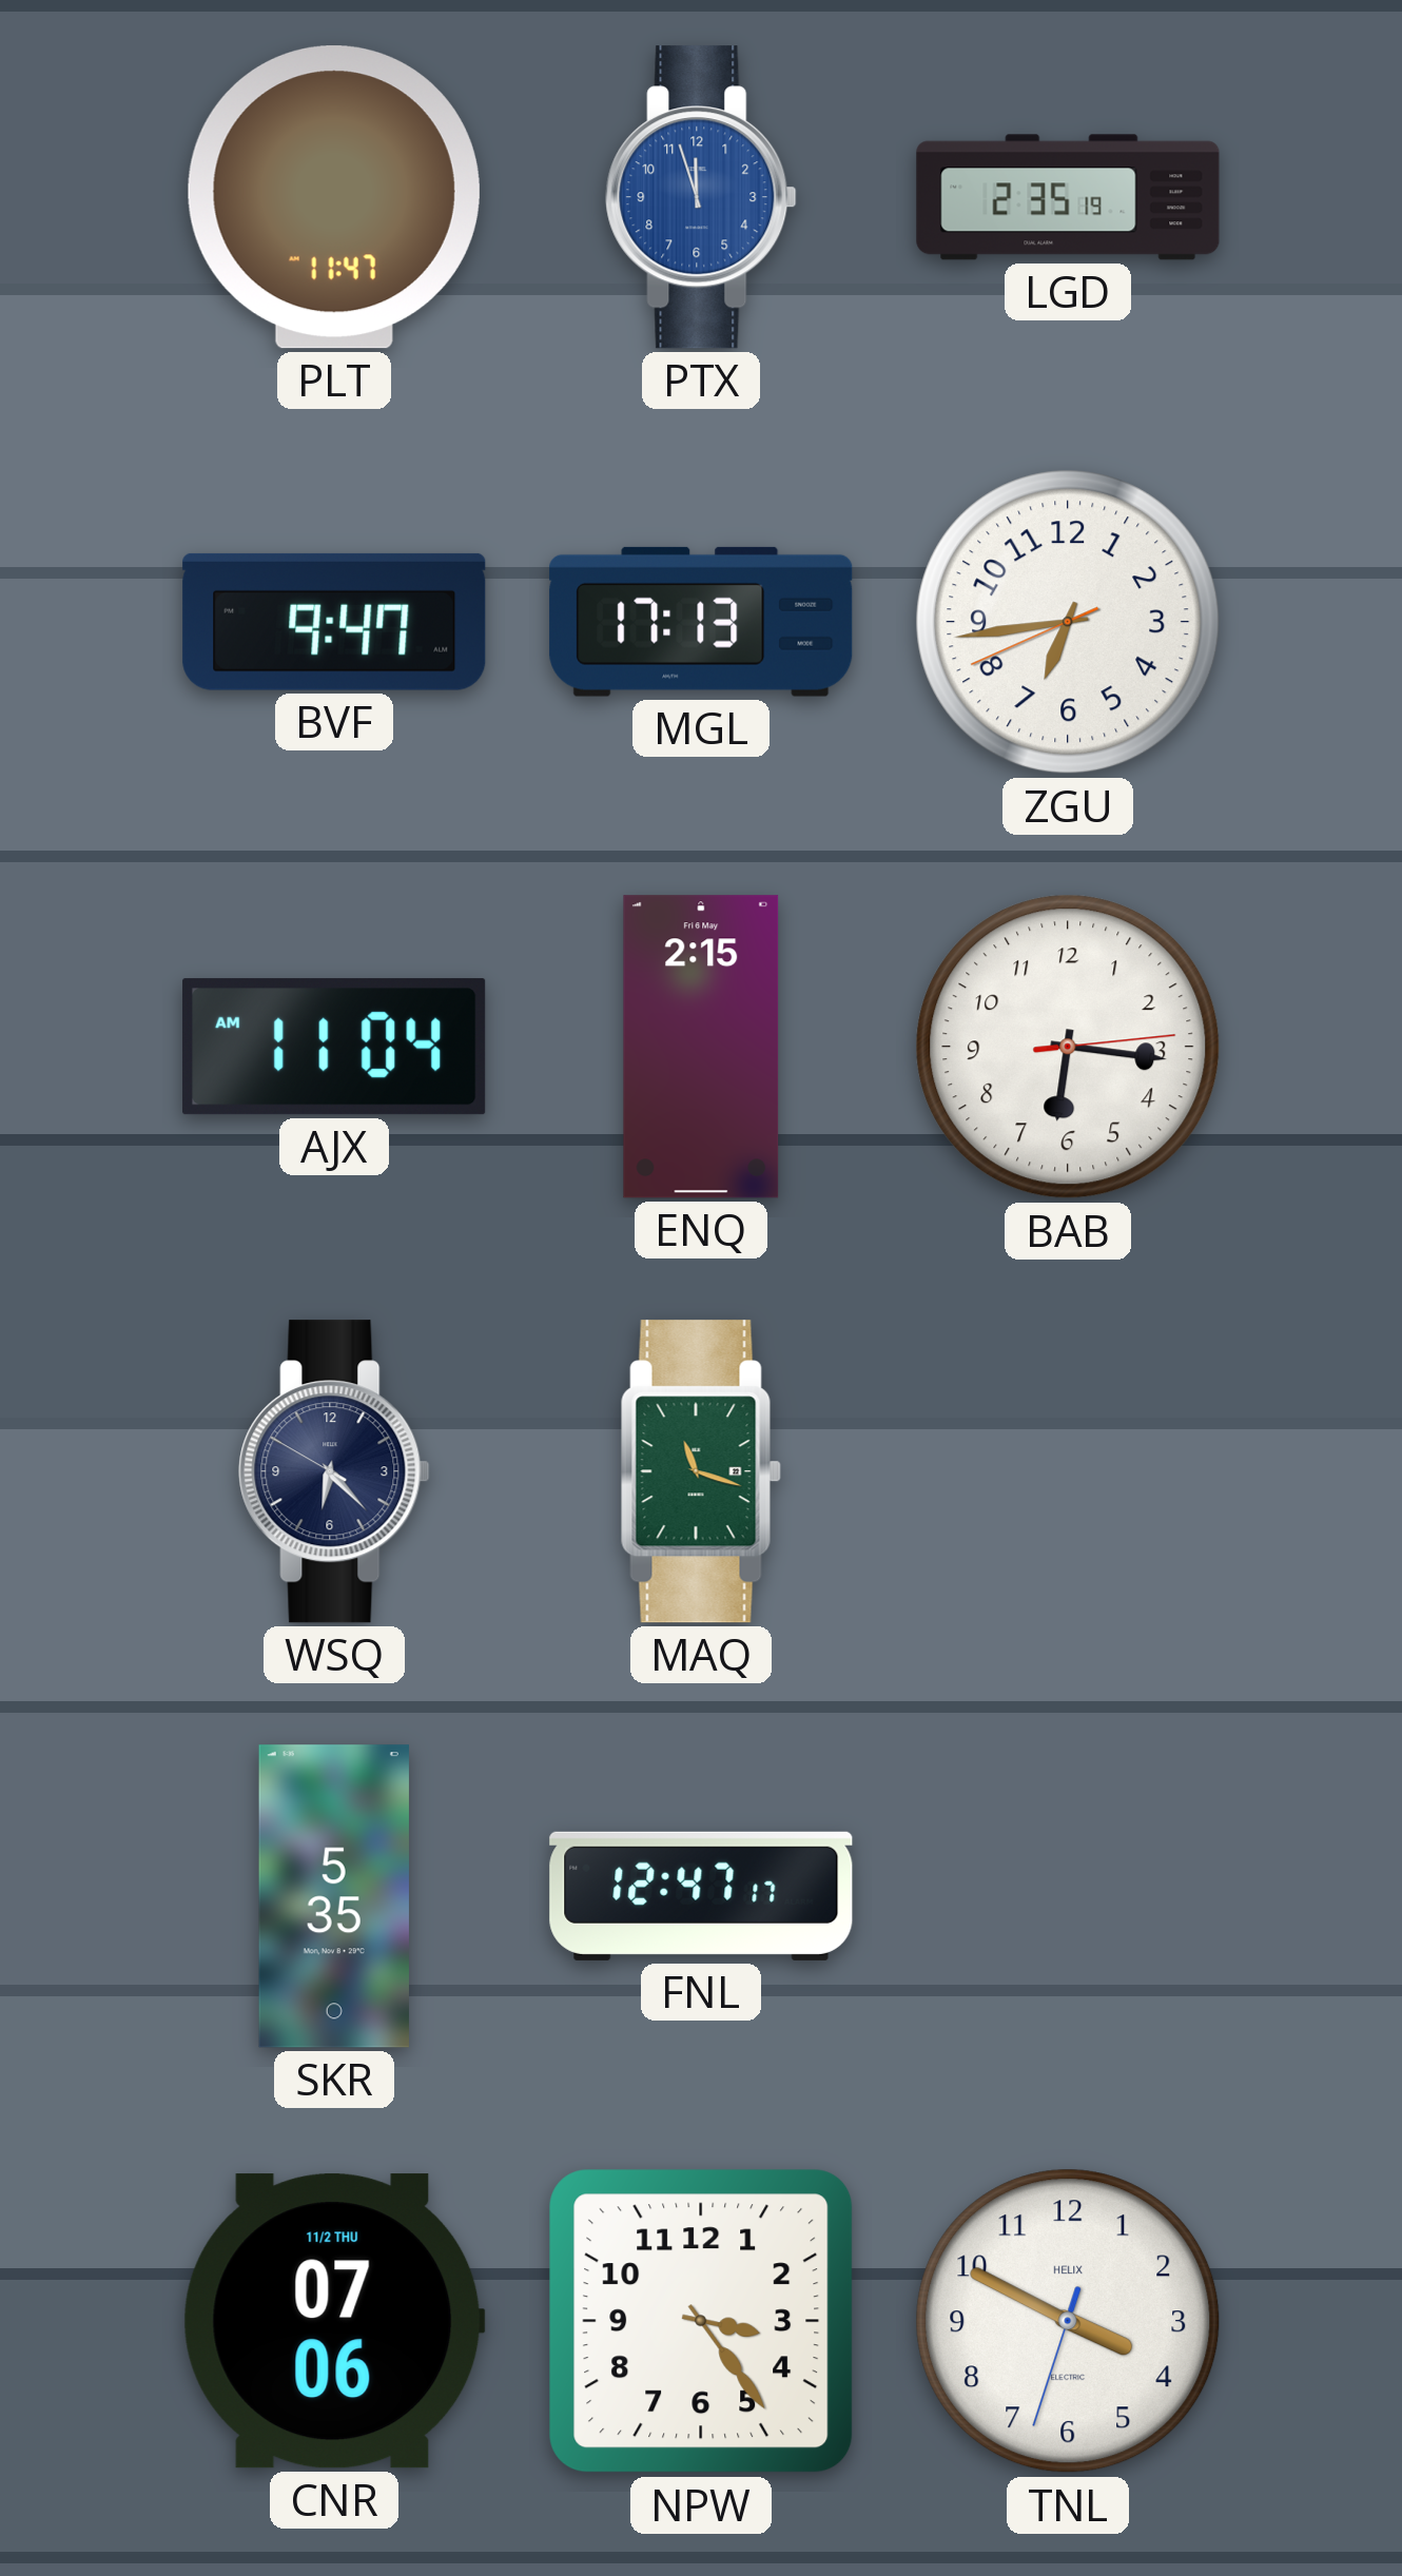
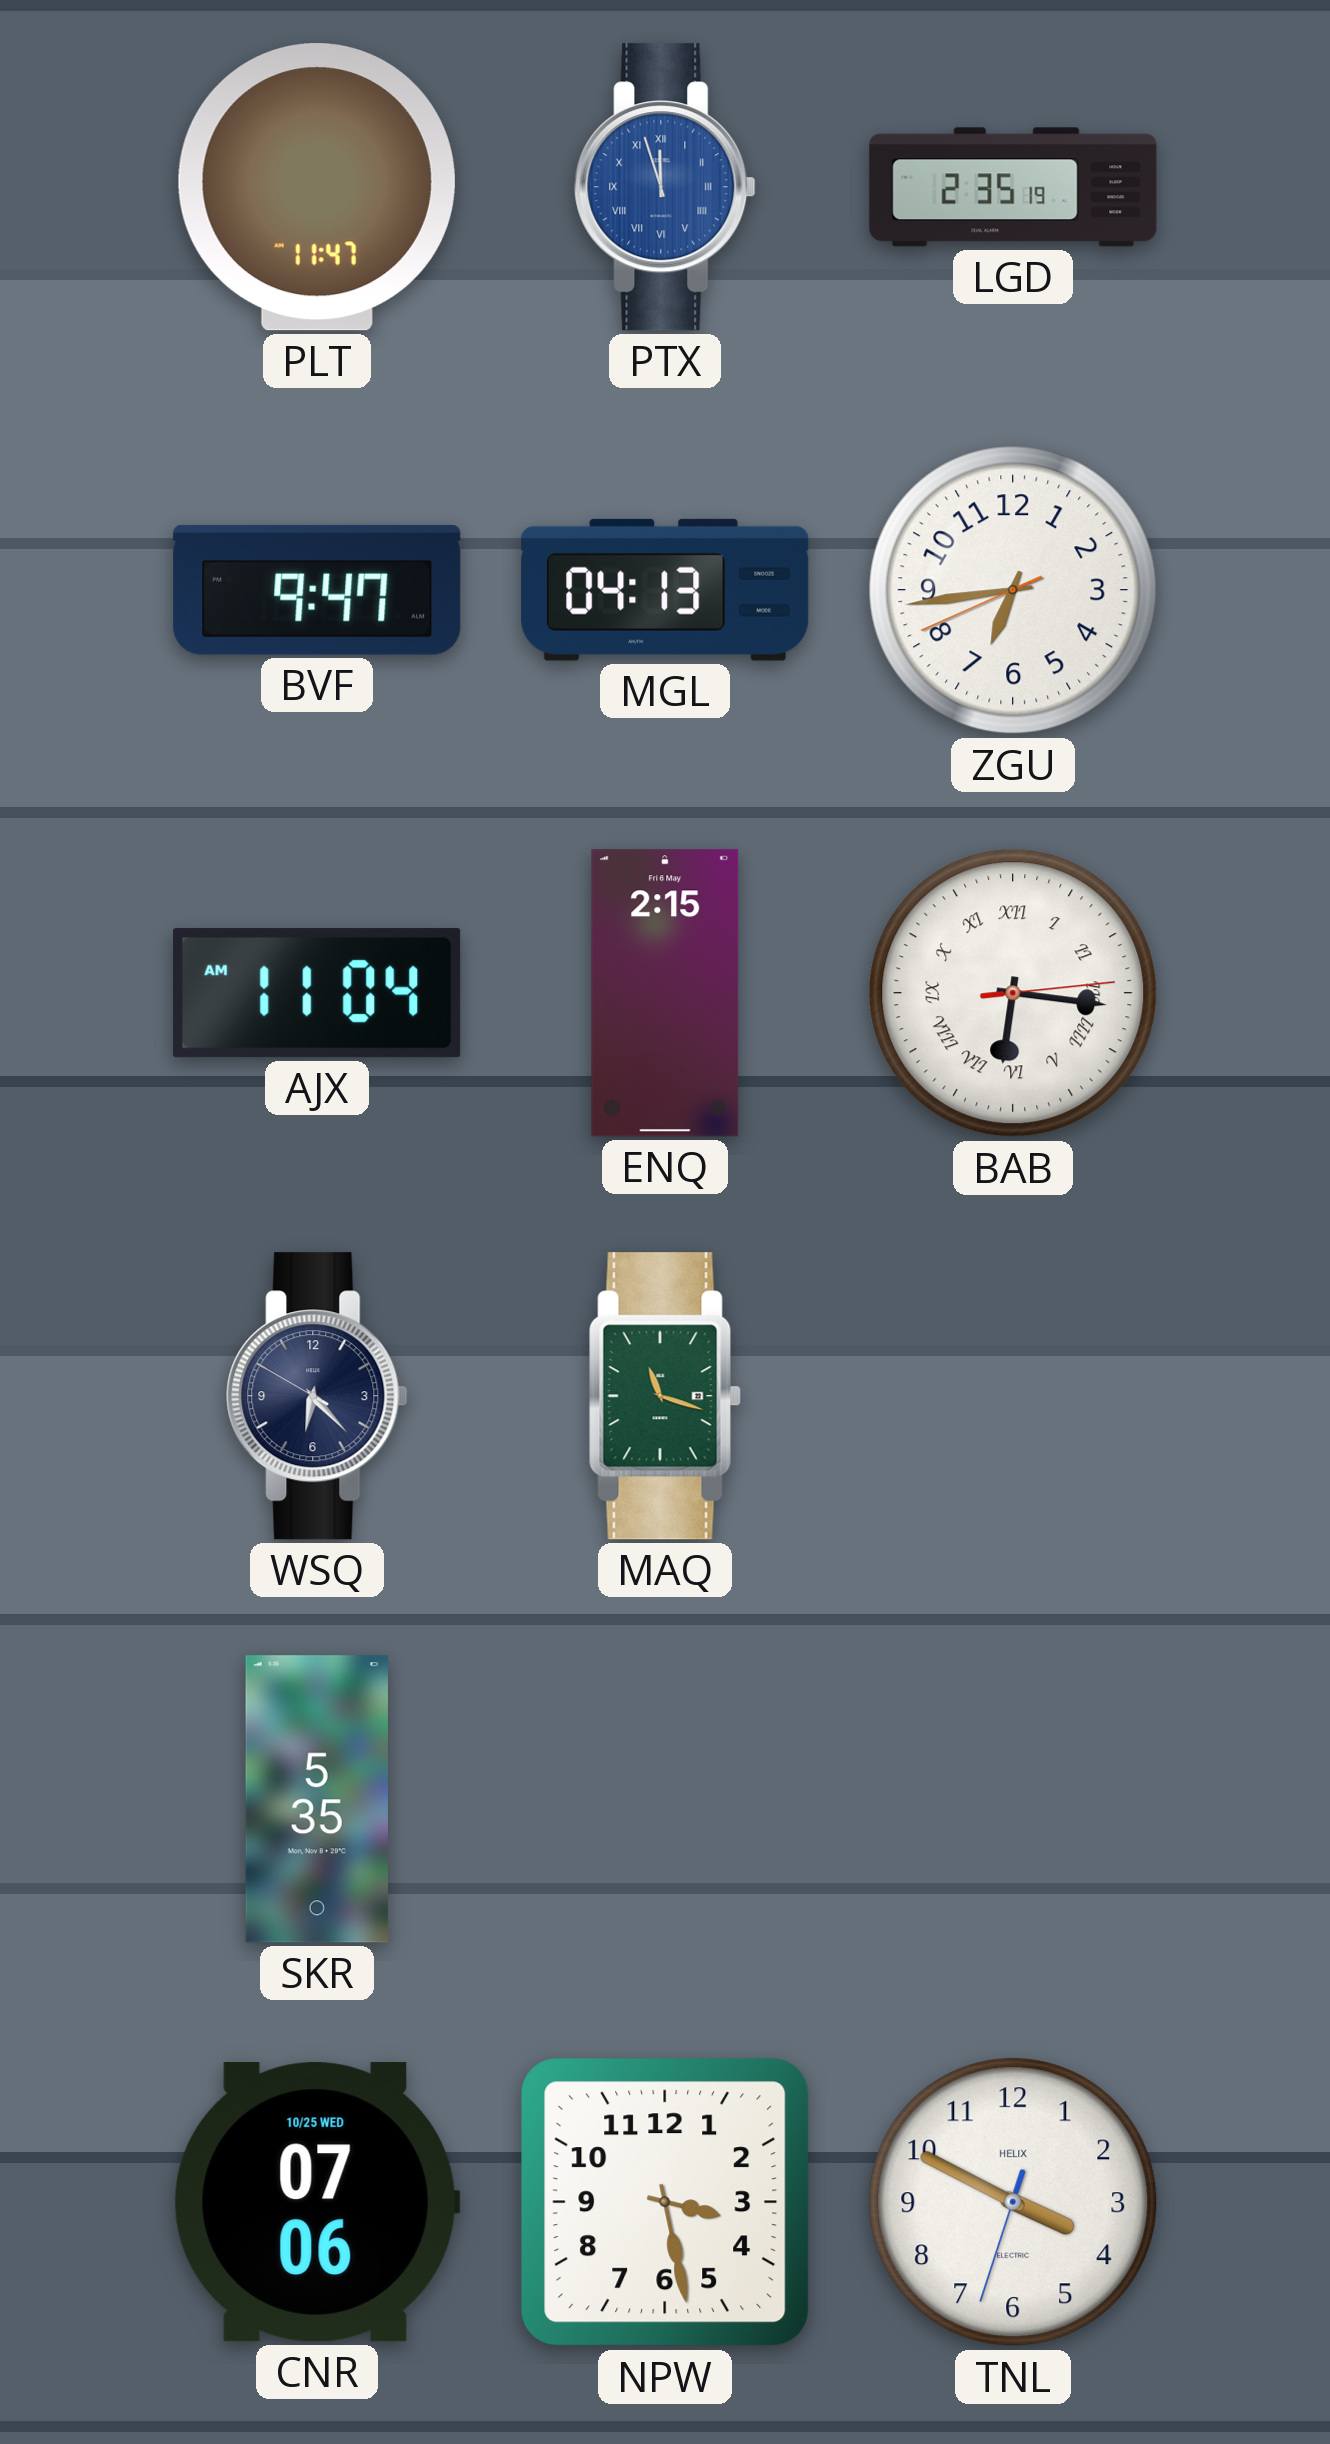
PTX numerals: Arabic -> Roman
MGL: 17:13 -> 04:13
BAB numerals: Arabic -> Roman
FNL: 12:47 -> none
CNR date: 11/2 THU -> 10/25 WED
NPW: 3:24 -> 3:28
